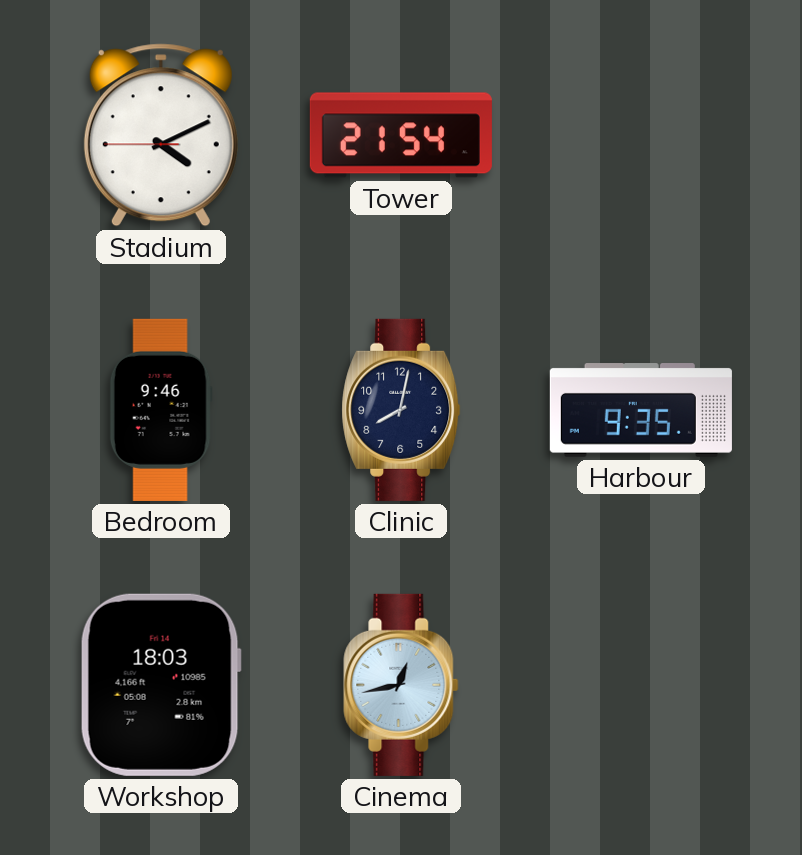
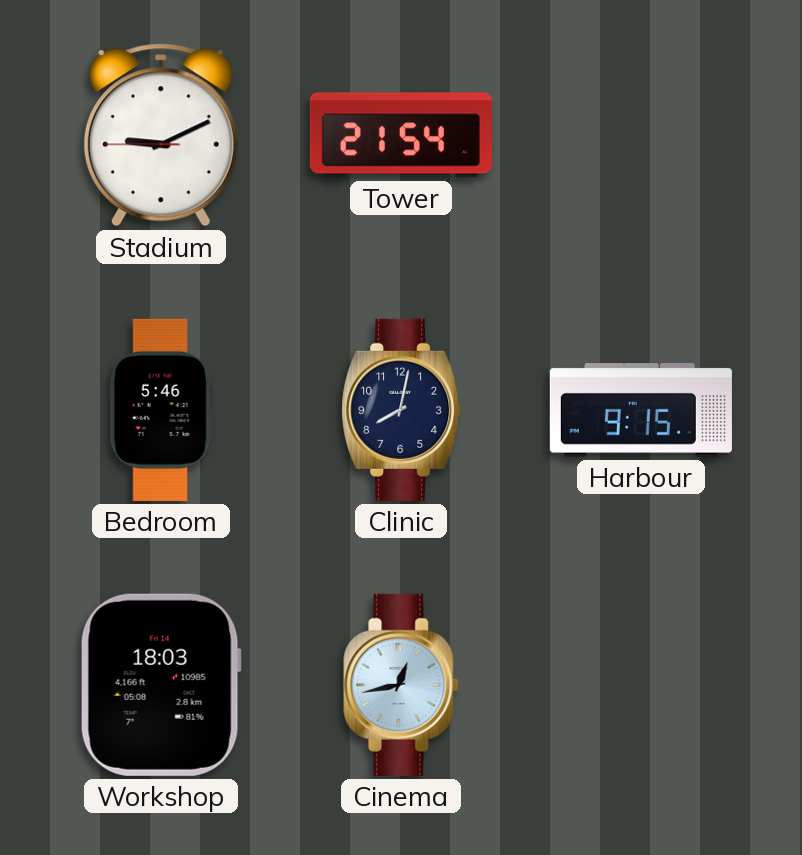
Stadium: 4:10 -> 9:10
Bedroom: 9:46 -> 5:46
Harbour: 9:35 -> 9:15
